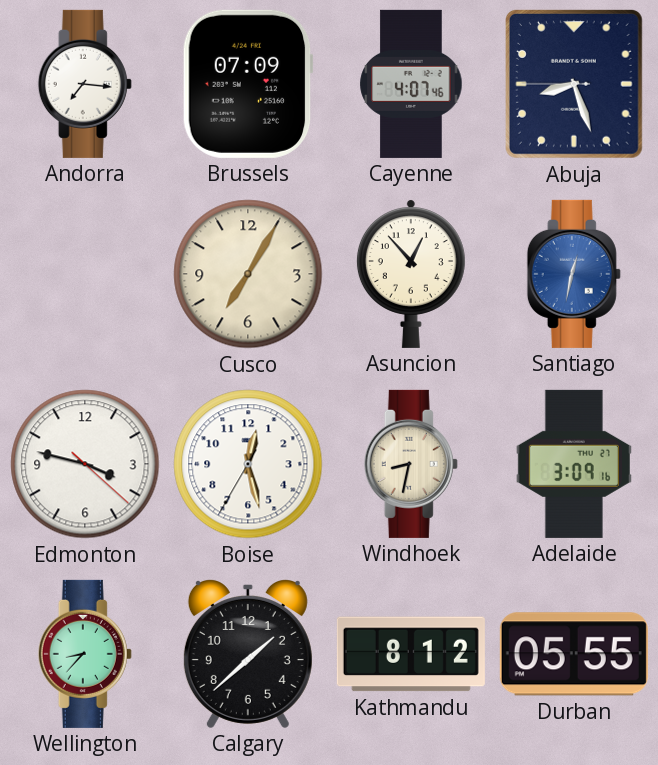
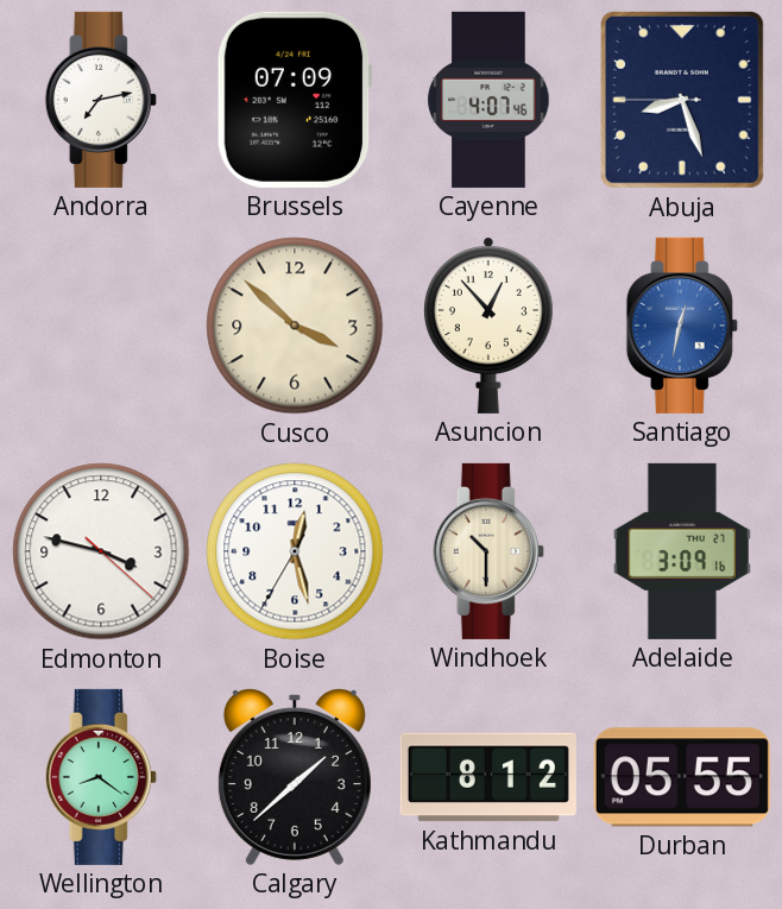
Andorra: 7:16 -> 7:13
Cusco: 7:05 -> 3:52
Windhoek: 8:32 -> 10:30
Wellington: 8:37 -> 8:21
